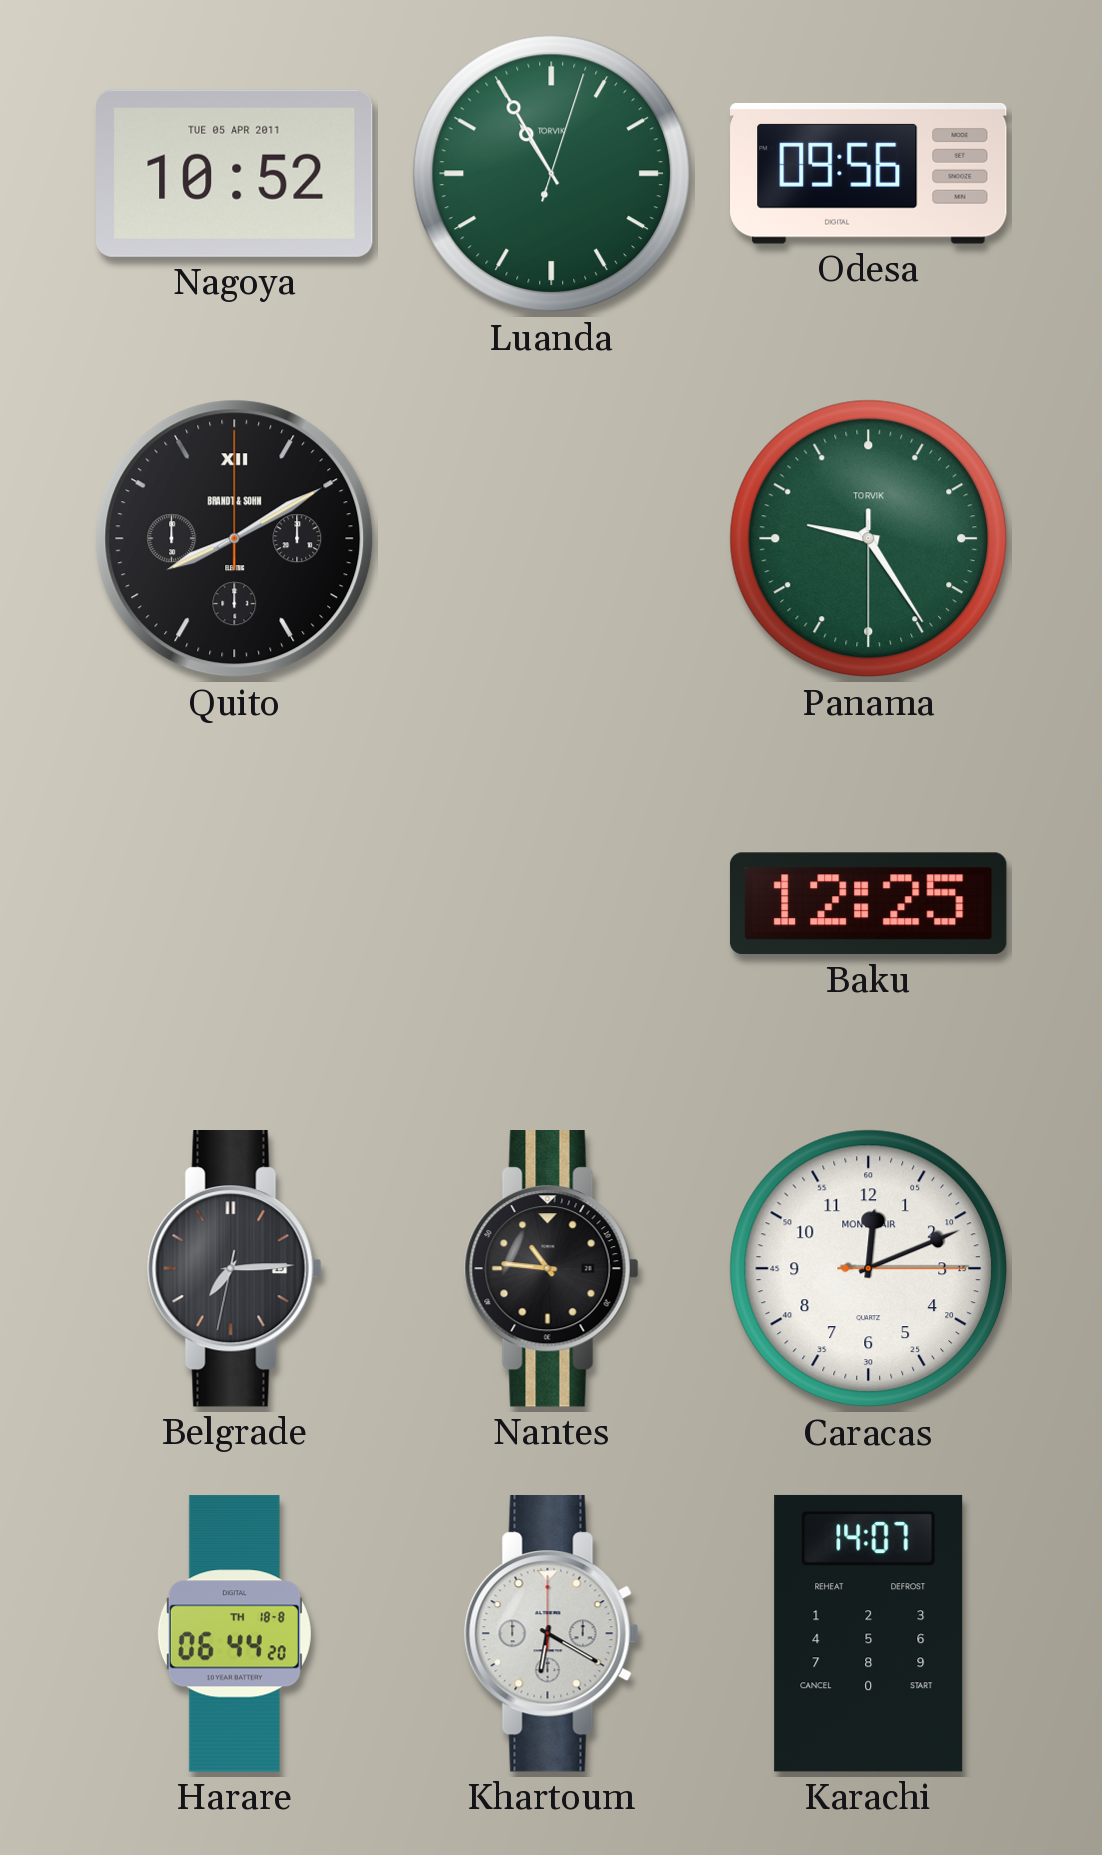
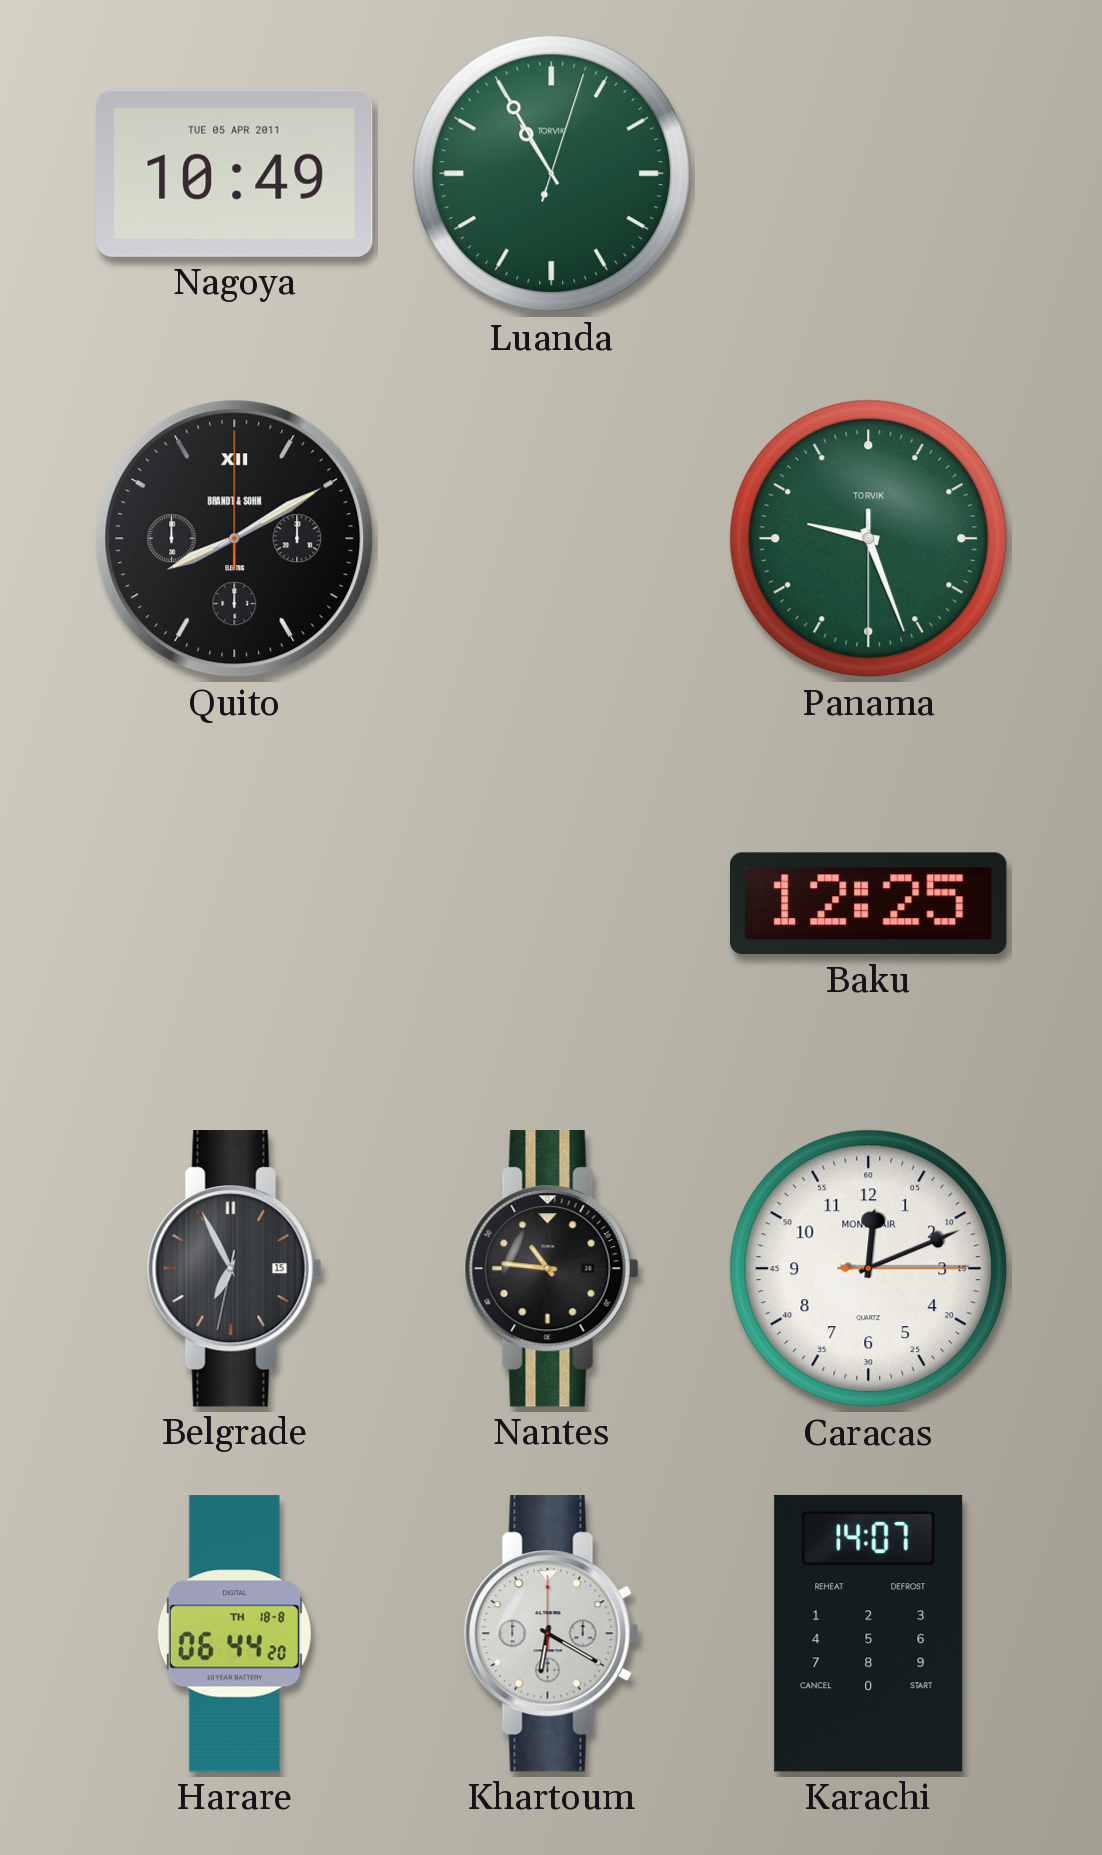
Nagoya: 10:52 -> 10:49
Odesa: 09:56 -> none
Panama: 9:24 -> 9:26
Belgrade: 7:14 -> 6:55
